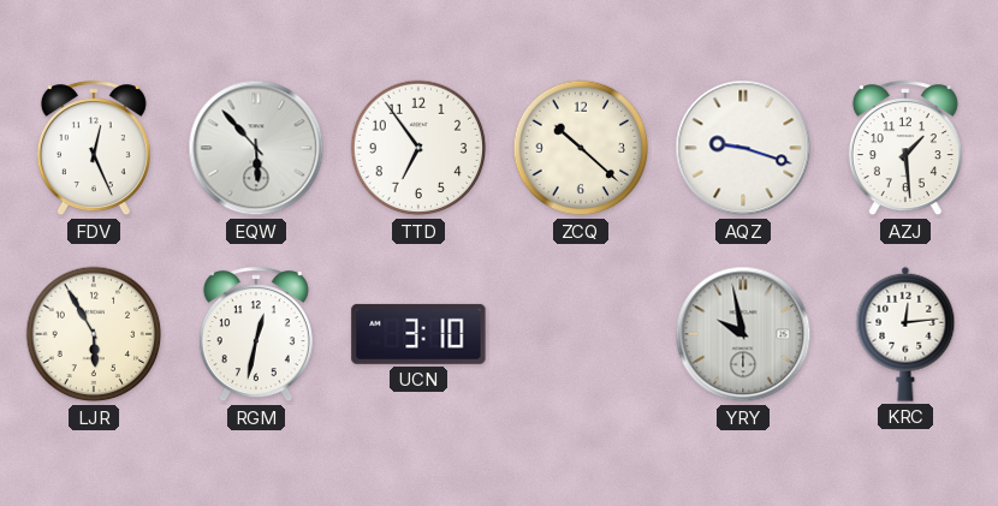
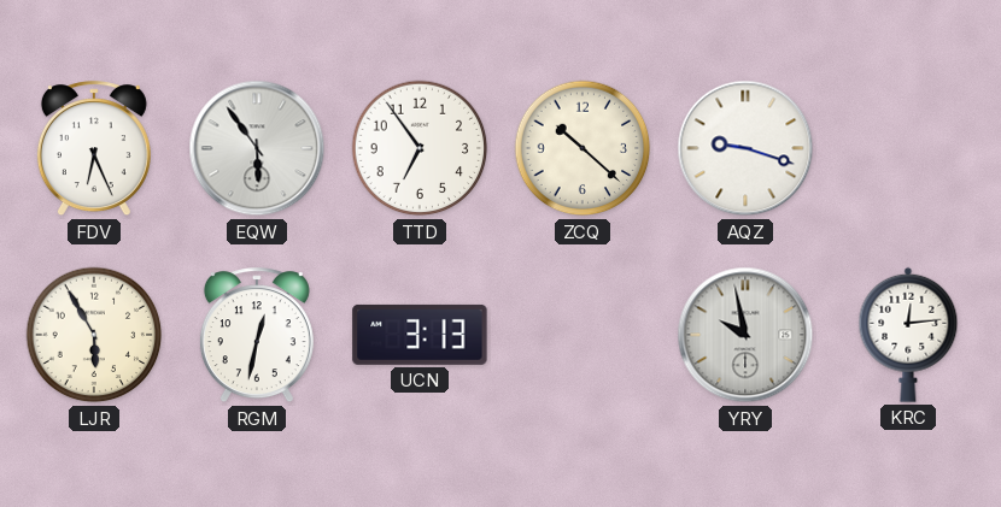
FDV: 12:26 -> 6:26
EQW: 5:53 -> 5:54
AZJ: 1:29 -> none
UCN: 3:10 -> 3:13
